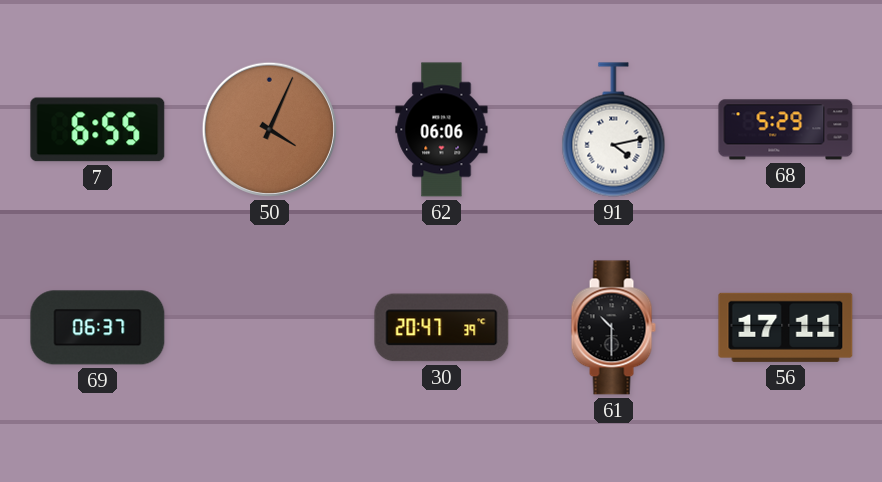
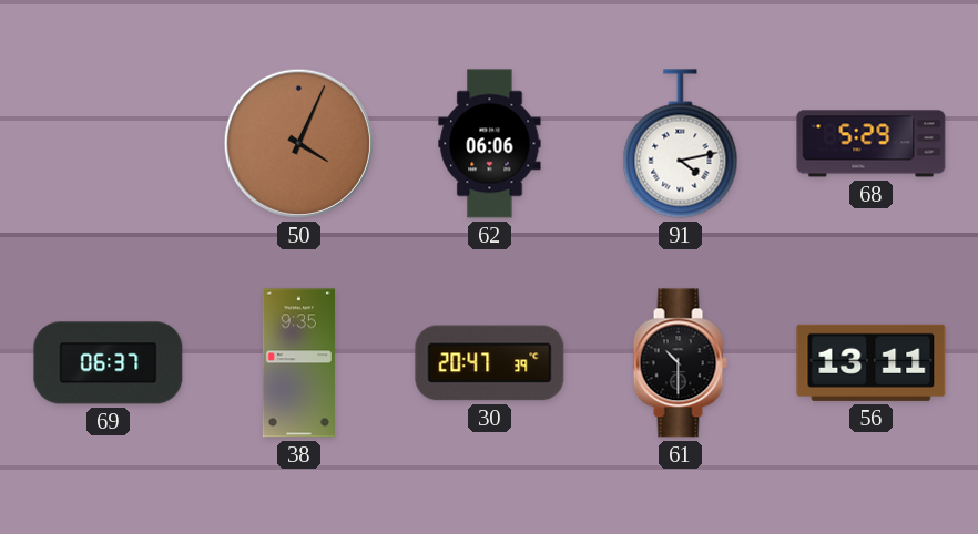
7: 6:55 -> none
38: none -> 9:35
56: 17:11 -> 13:11
